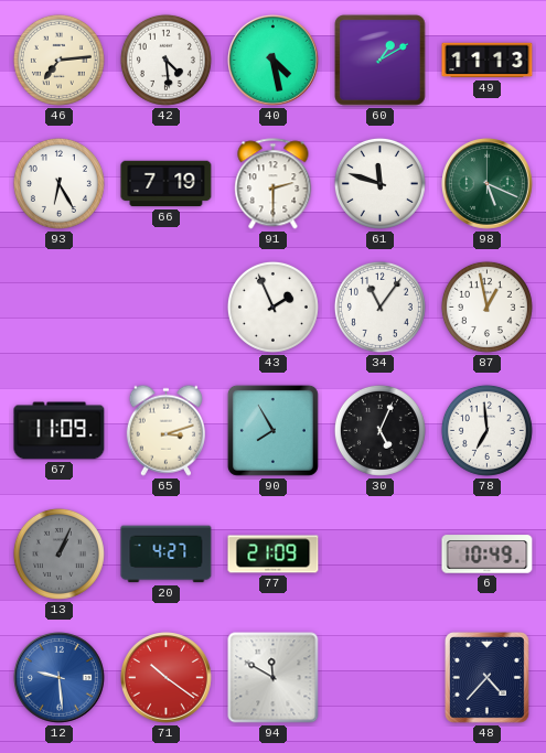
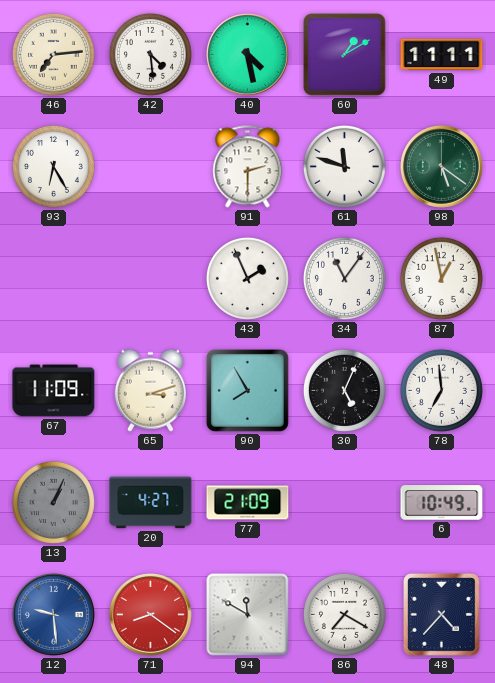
49: 11:13 -> 11:11
66: 7:19 -> none
98: 5:19 -> 5:21
71: 10:21 -> 8:21
86: none -> 7:20
